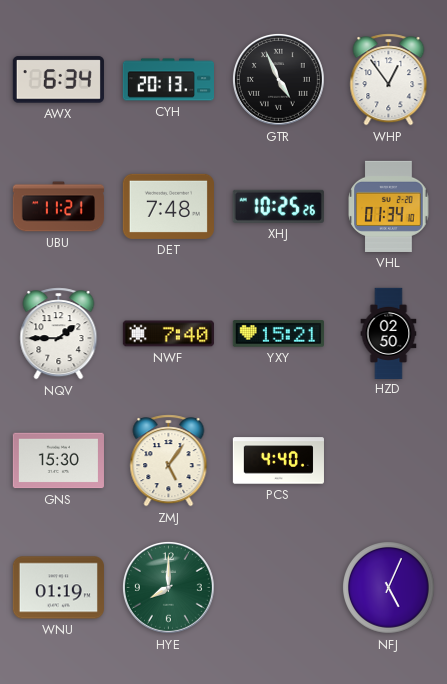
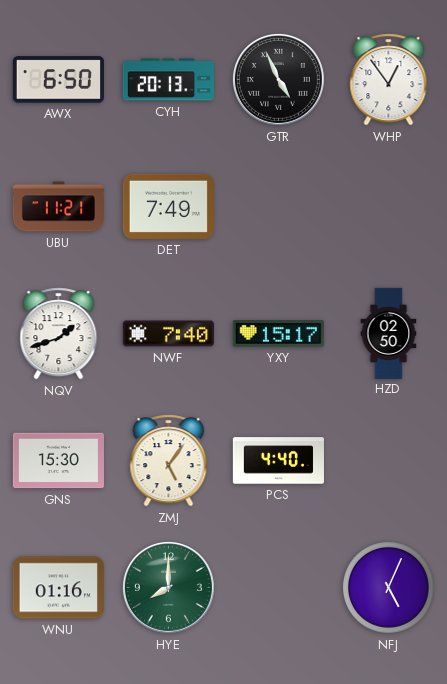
AWX: 6:34 -> 6:50
DET: 7:48 -> 7:49
XHJ: 10:25 -> none
VHL: 01:34 -> none
NQV: 1:45 -> 1:42
YXY: 15:21 -> 15:17
WNU: 01:19 -> 01:16
